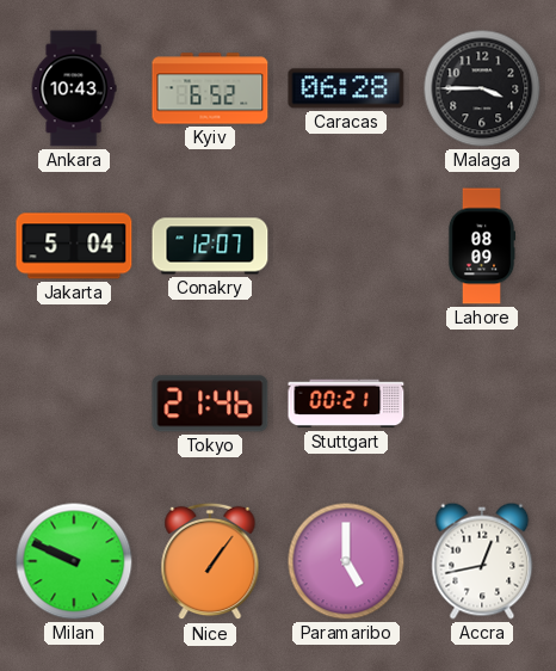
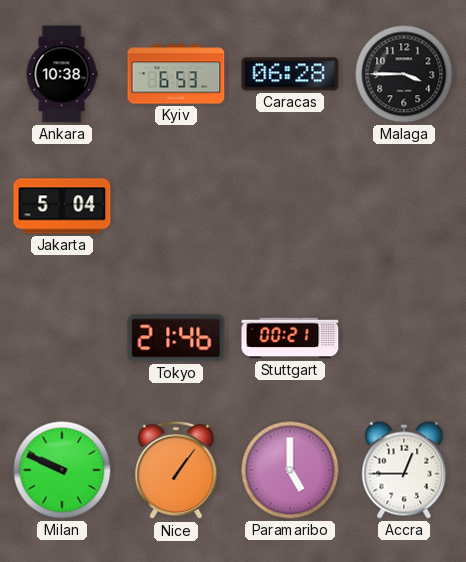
Ankara: 10:43 -> 10:38
Kyiv: 6:52 -> 6:53
Conakry: 12:07 -> none
Lahore: 08:09 -> none
Accra: 12:43 -> 12:45
